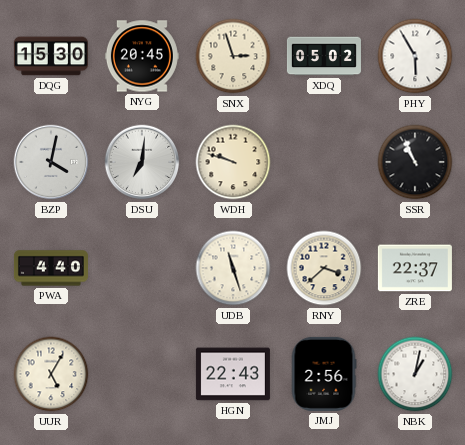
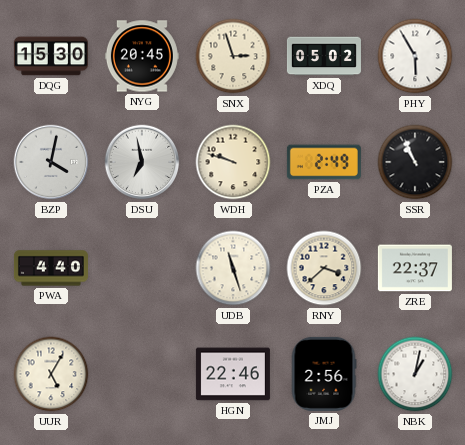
DSU: 7:01 -> 6:58
PZA: none -> 2:49
HGN: 22:43 -> 22:46
